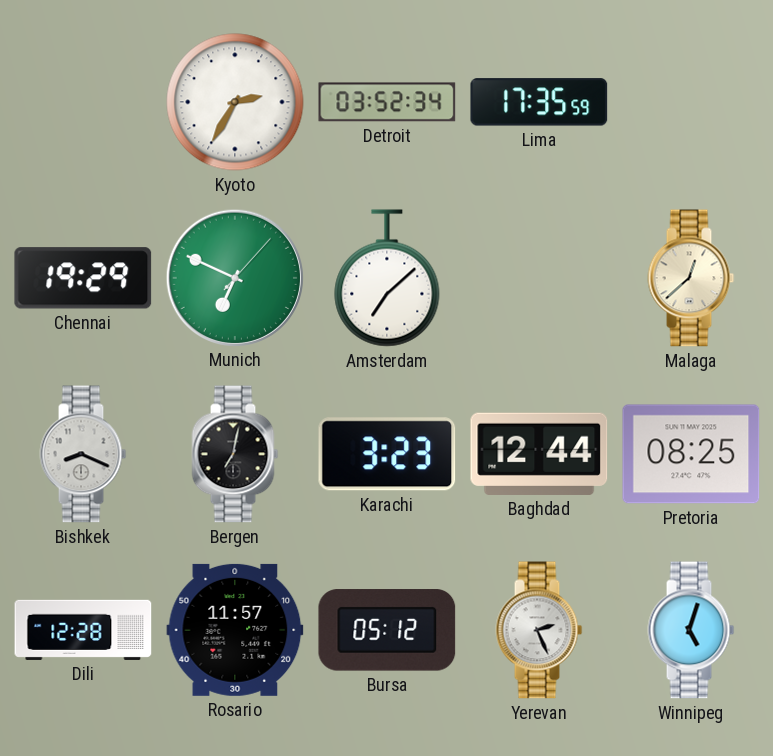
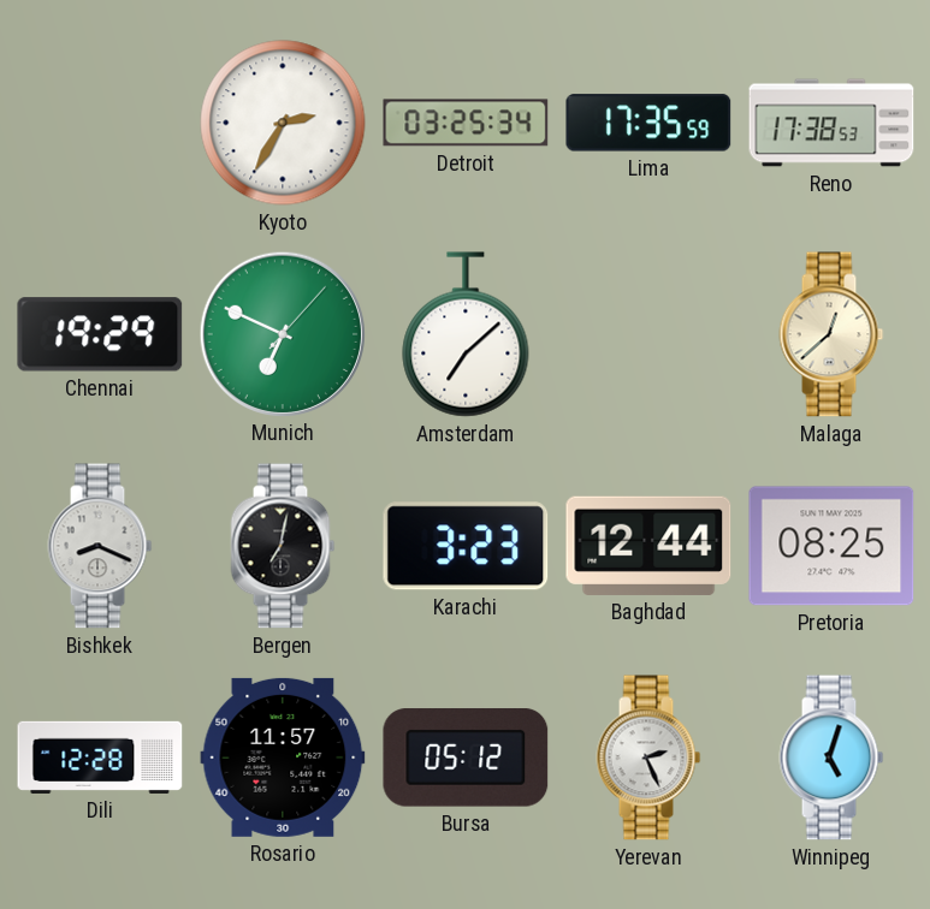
Detroit: 03:52 -> 03:25
Reno: none -> 17:38
